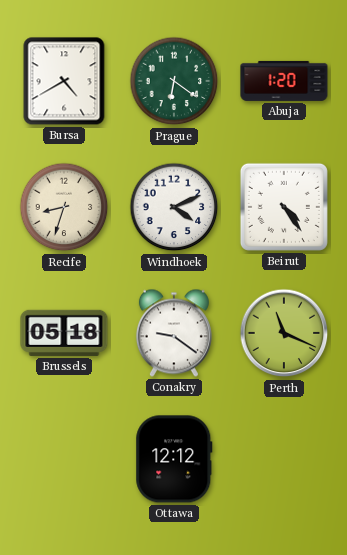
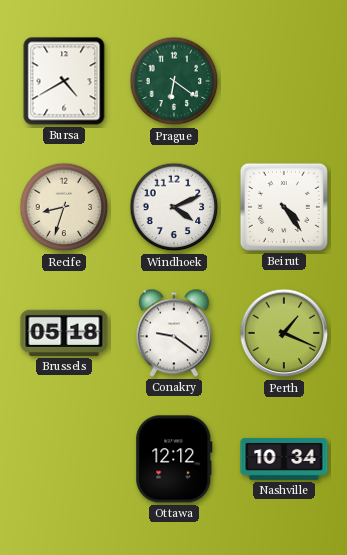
Abuja: 1:20 -> none
Perth: 11:19 -> 1:19
Nashville: none -> 10:34
